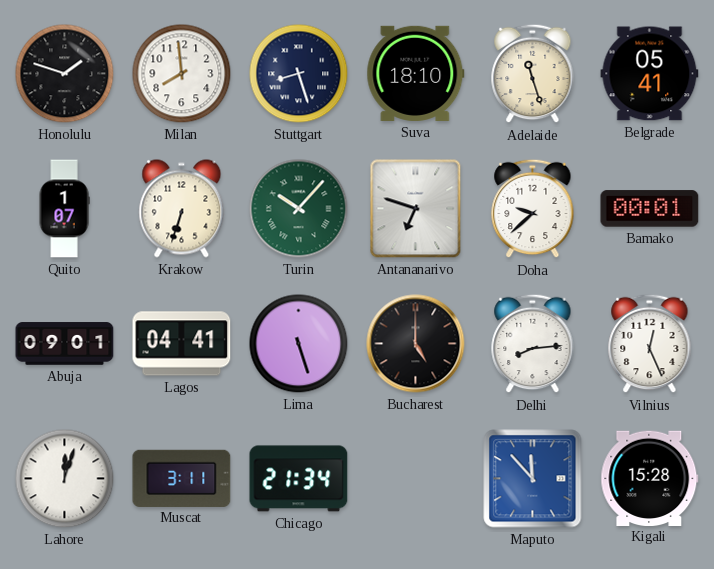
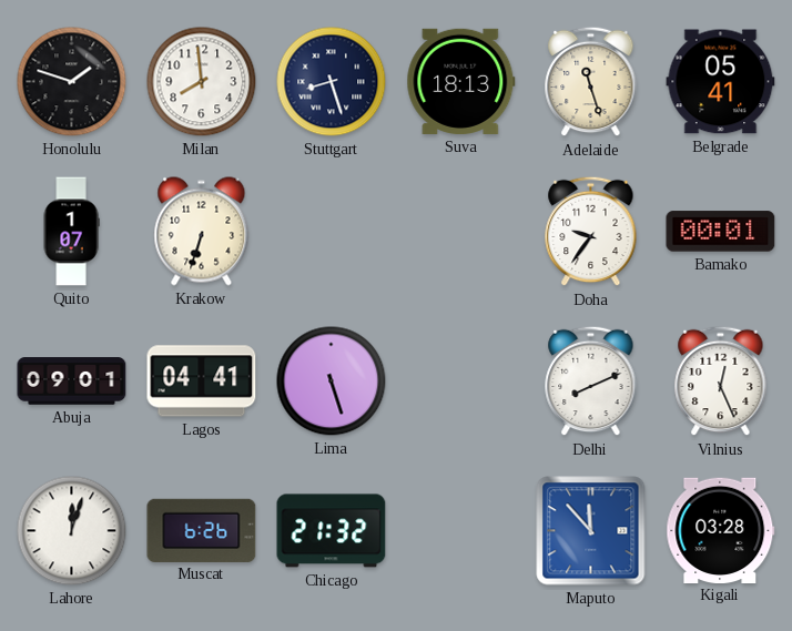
Suva: 18:10 -> 18:13
Turin: 10:07 -> none
Antananarivo: 6:48 -> none
Doha: 9:38 -> 9:36
Bucharest: 5:00 -> none
Delhi: 8:14 -> 8:11
Muscat: 3:11 -> 6:26
Chicago: 21:34 -> 21:32
Kigali: 15:28 -> 03:28
